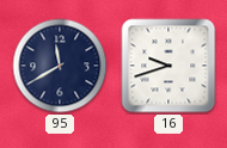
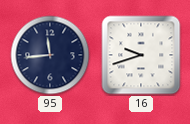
95: 11:40 -> 11:44
